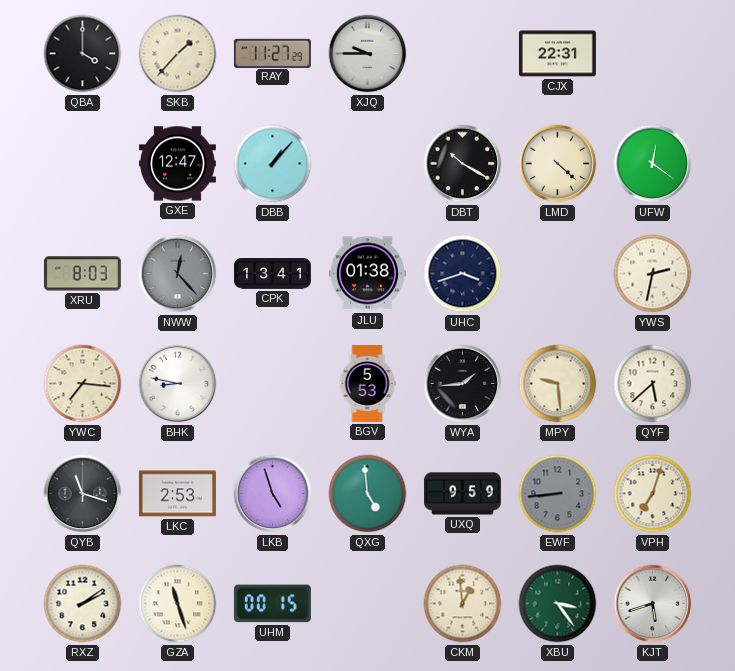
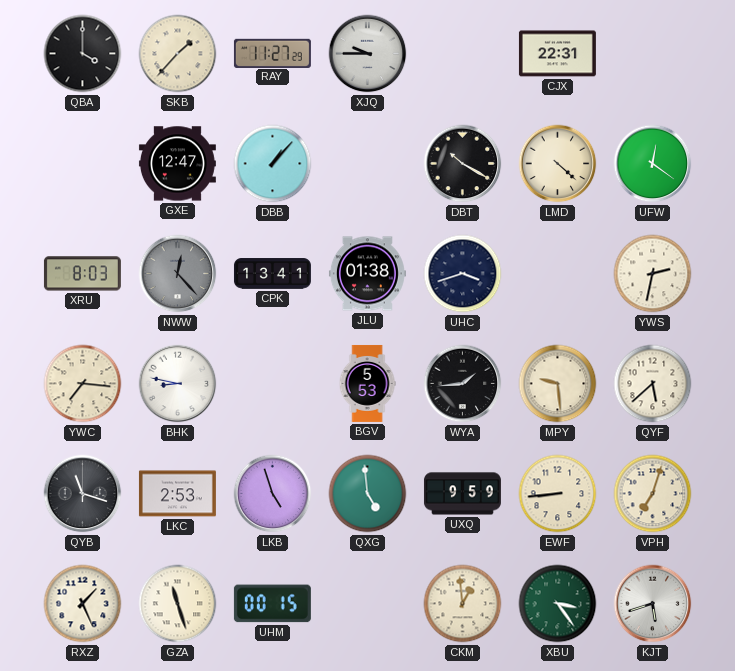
EWF dial: grey -> cream
RXZ: 2:09 -> 1:26
